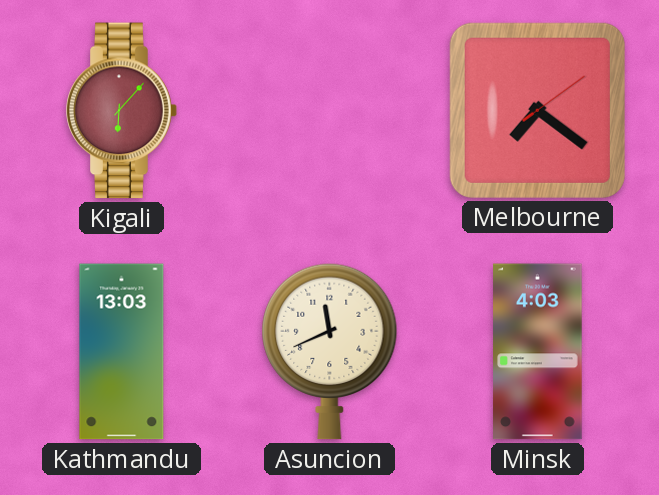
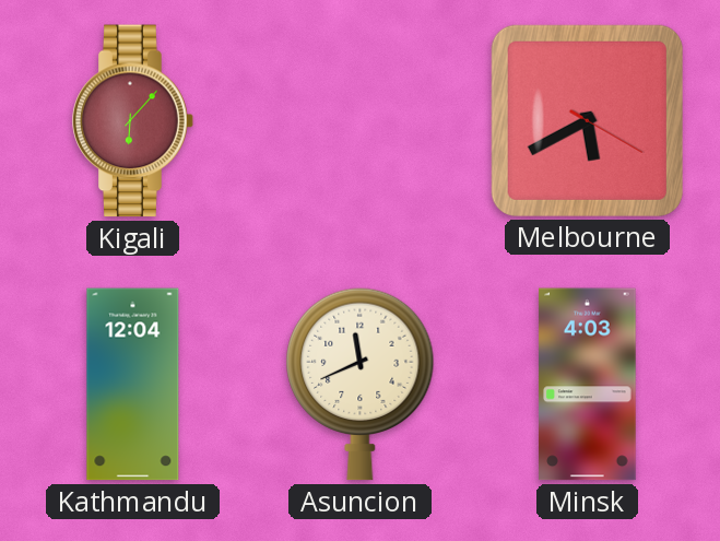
Melbourne: 7:21 -> 5:40
Kathmandu: 13:03 -> 12:04
